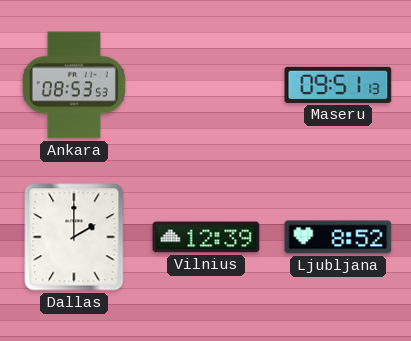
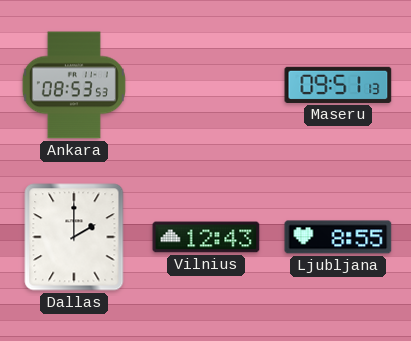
Vilnius: 12:39 -> 12:43
Ljubljana: 8:52 -> 8:55
